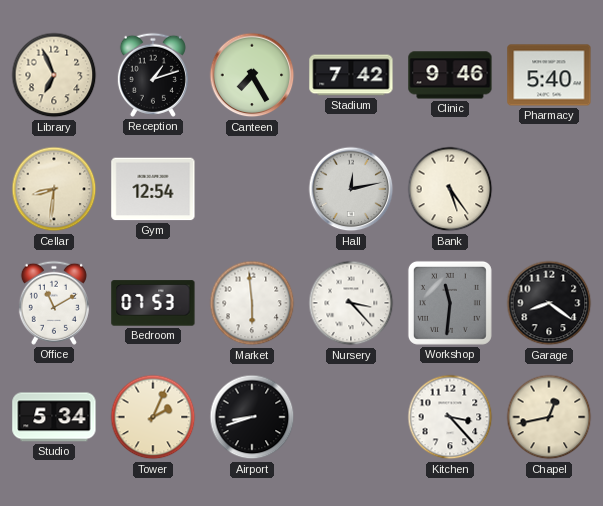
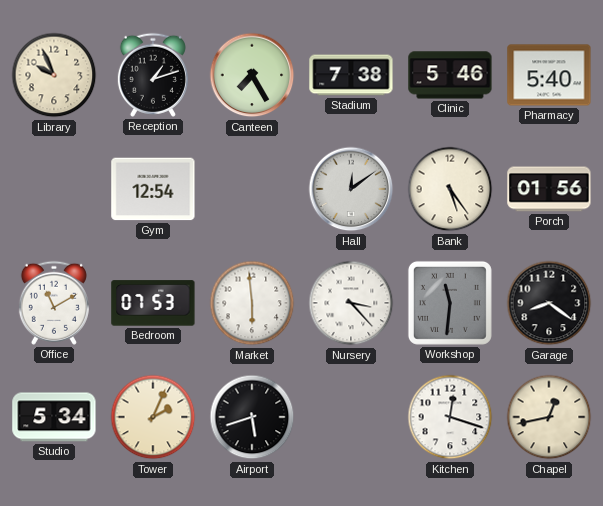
Library: 6:56 -> 9:56
Stadium: 7:42 -> 7:38
Clinic: 9:46 -> 5:46
Cellar: 8:31 -> none
Hall: 12:13 -> 12:09
Porch: none -> 01:56
Airport: 8:42 -> 5:42
Kitchen: 3:23 -> 12:18
